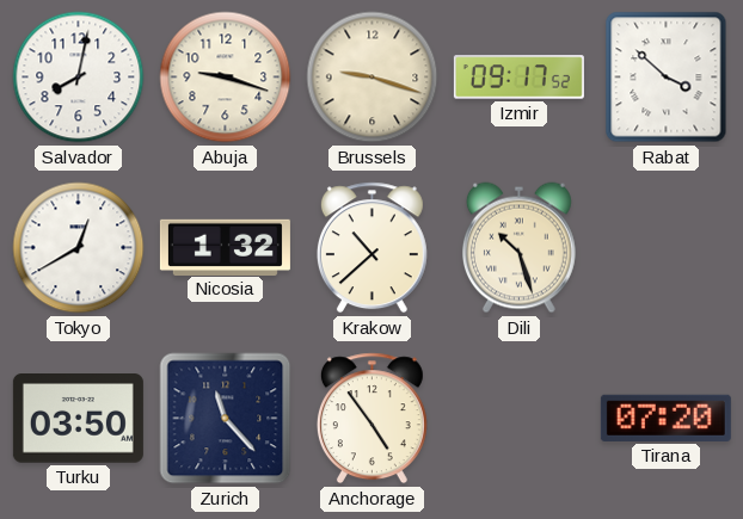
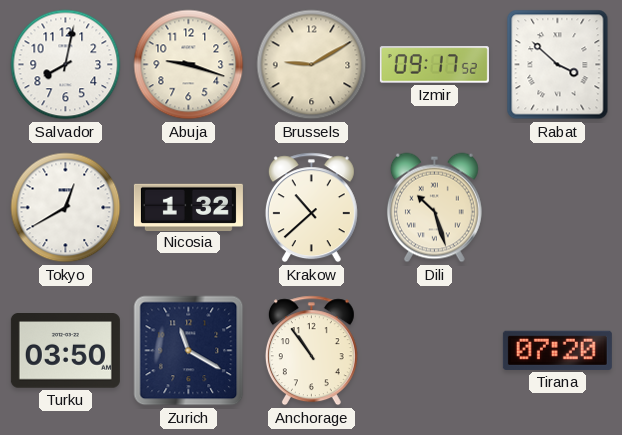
Brussels: 9:18 -> 9:10
Zurich: 11:23 -> 11:20
Anchorage: 4:54 -> 10:54
